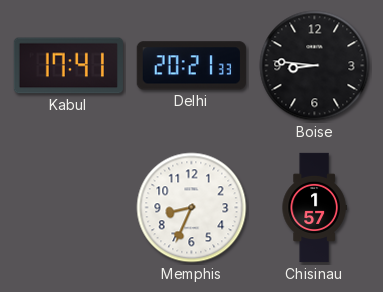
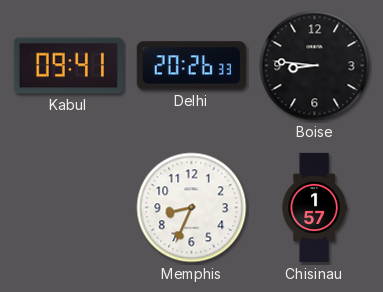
Kabul: 17:41 -> 09:41
Delhi: 20:21 -> 20:26
